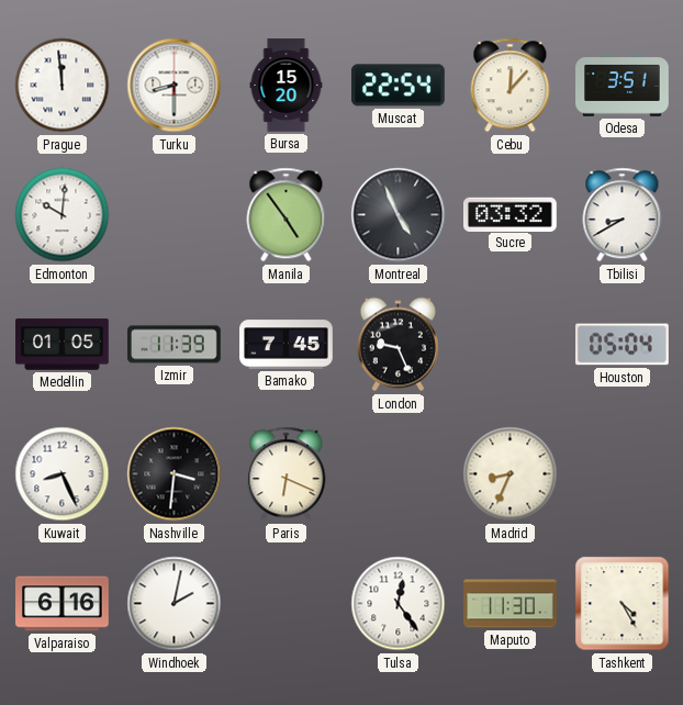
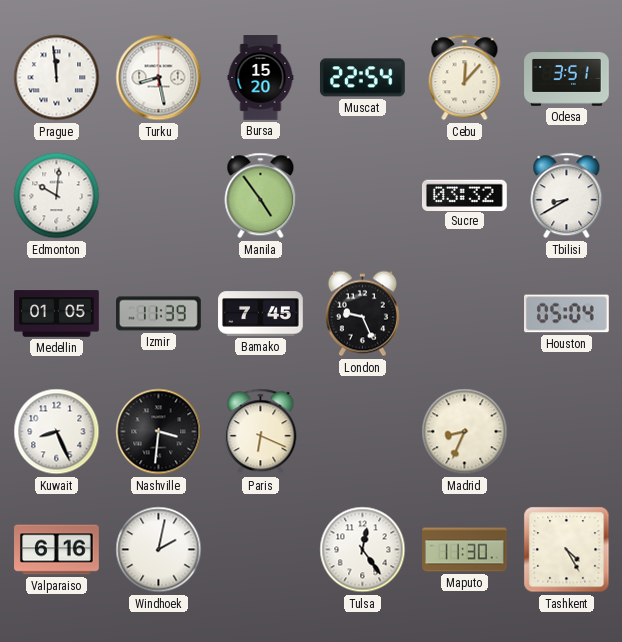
Turku: 8:30 -> 8:28
Montreal: 4:56 -> none
